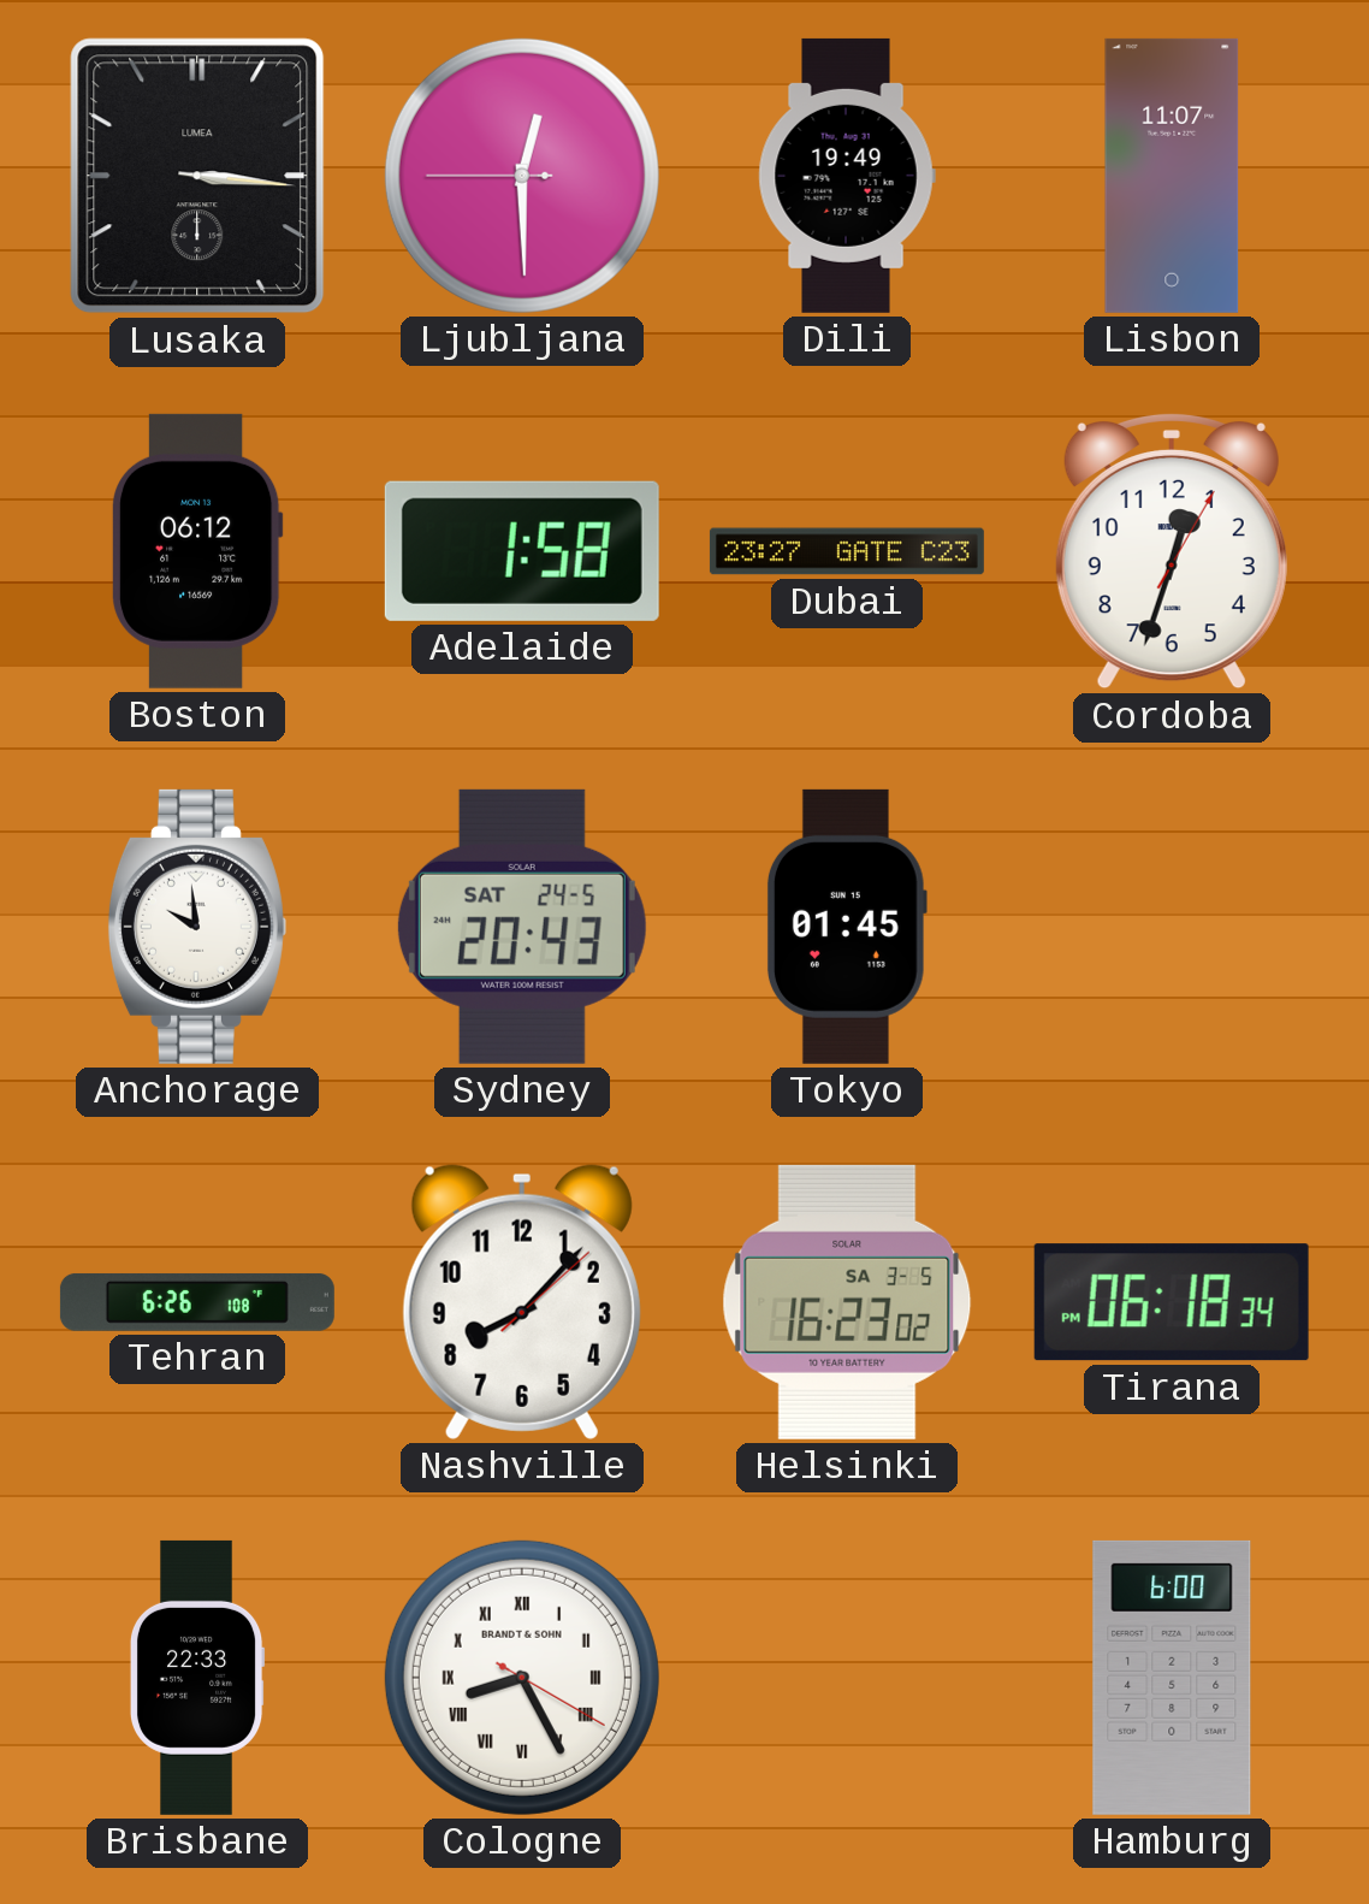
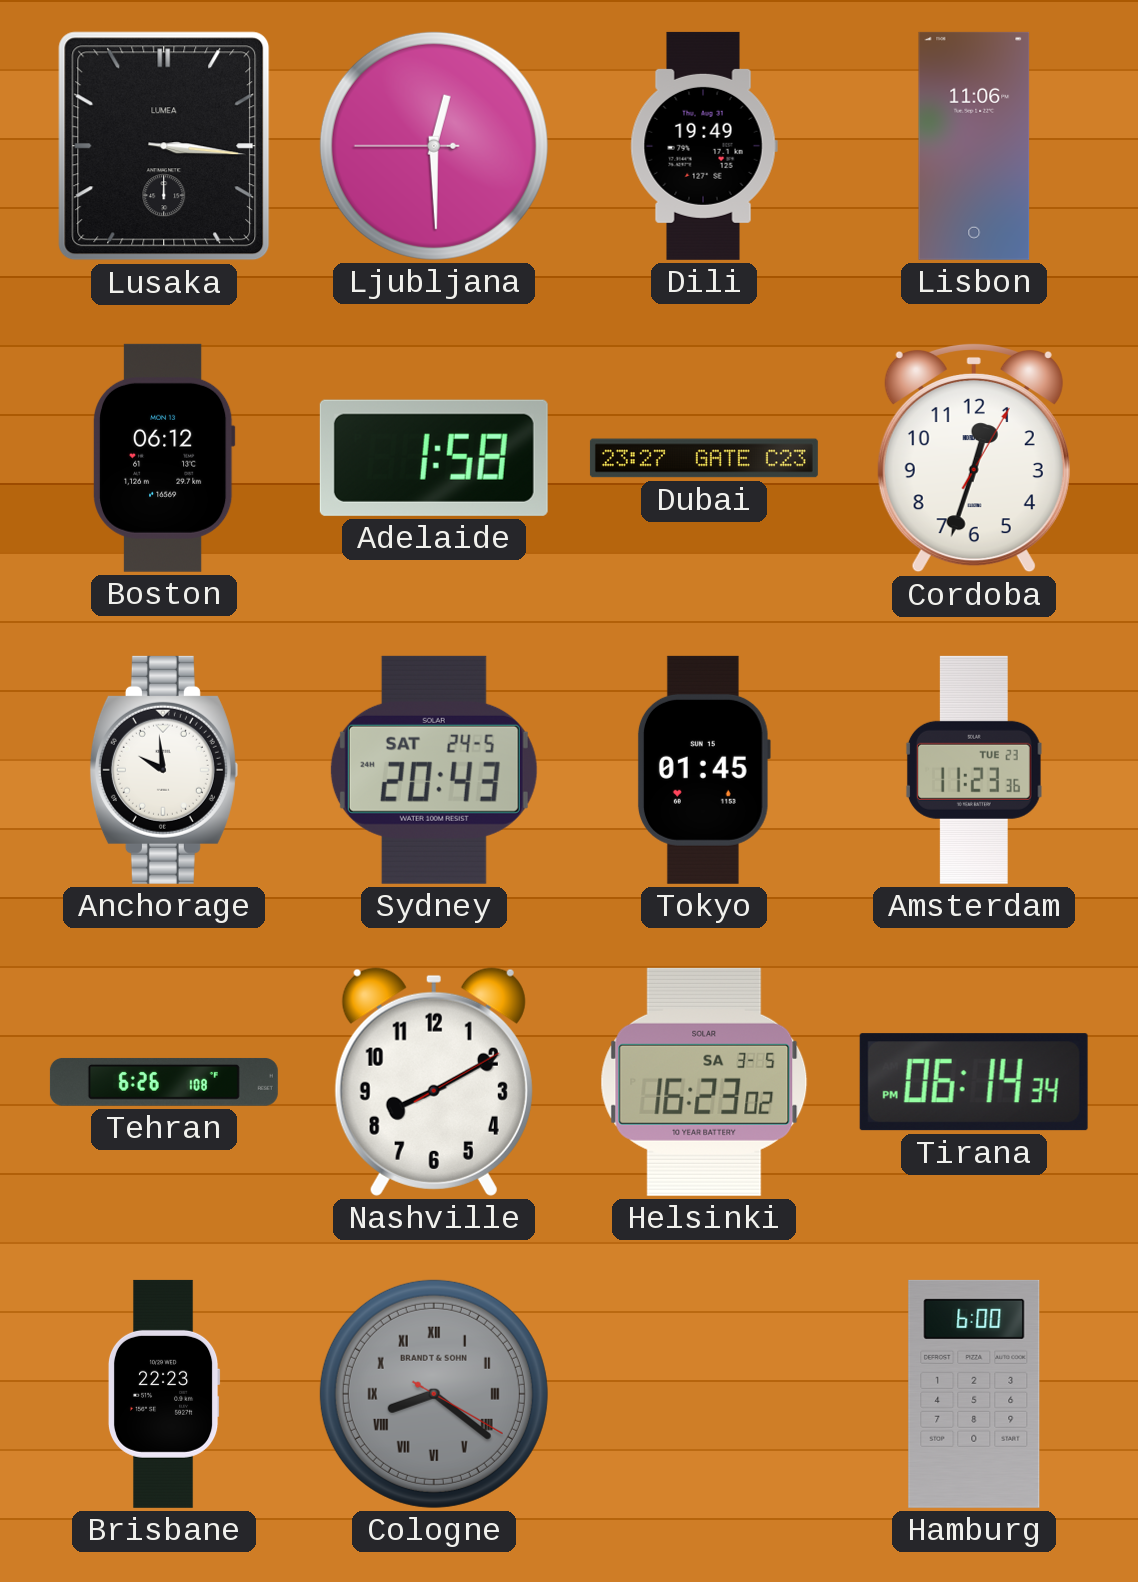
Lisbon: 11:07 -> 11:06
Amsterdam: none -> 11:23
Nashville: 8:07 -> 8:10
Tirana: 06:18 -> 06:14
Brisbane: 22:33 -> 22:23
Cologne: 8:25 -> 8:21
Cologne dial: white -> grey
